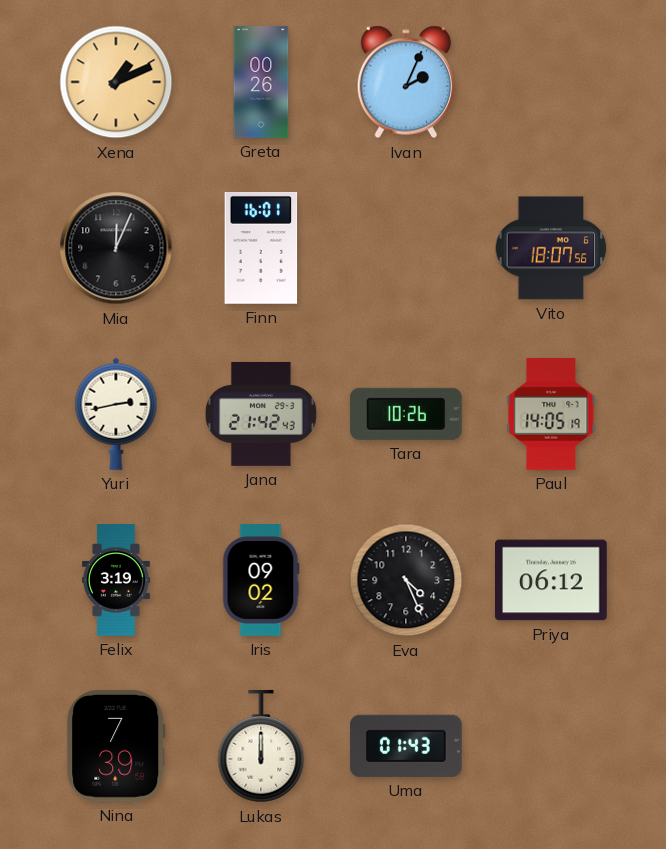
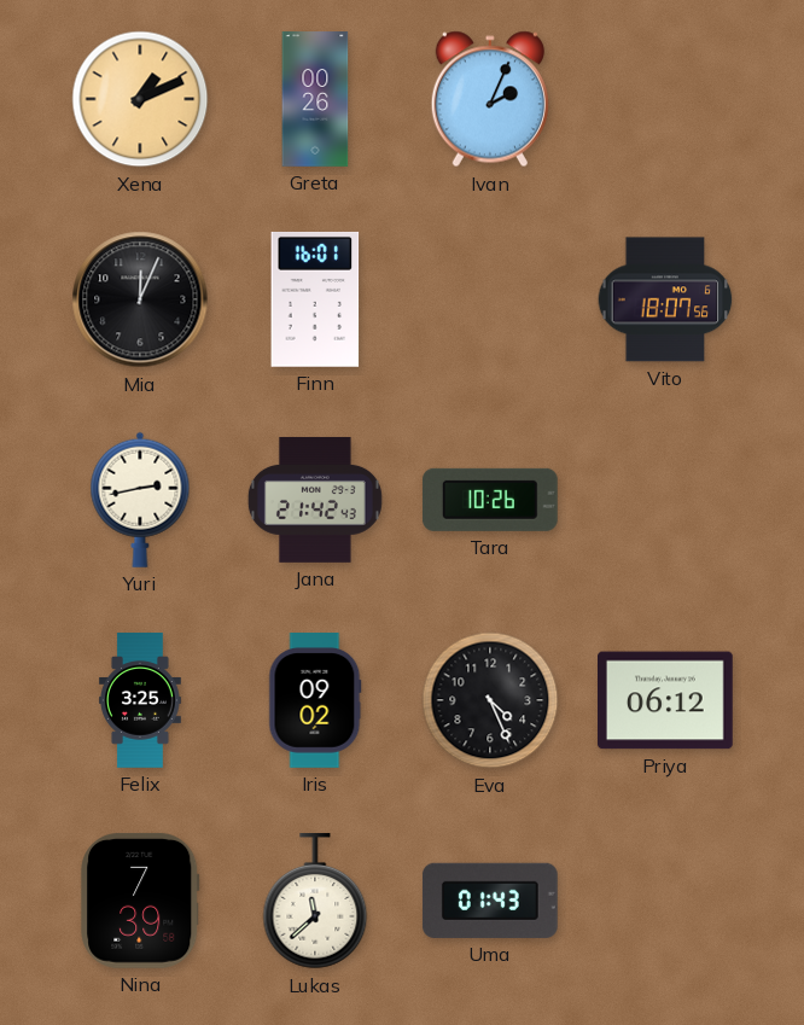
Paul: 14:05 -> none
Felix: 3:19 -> 3:25
Lukas: 12:00 -> 11:38
